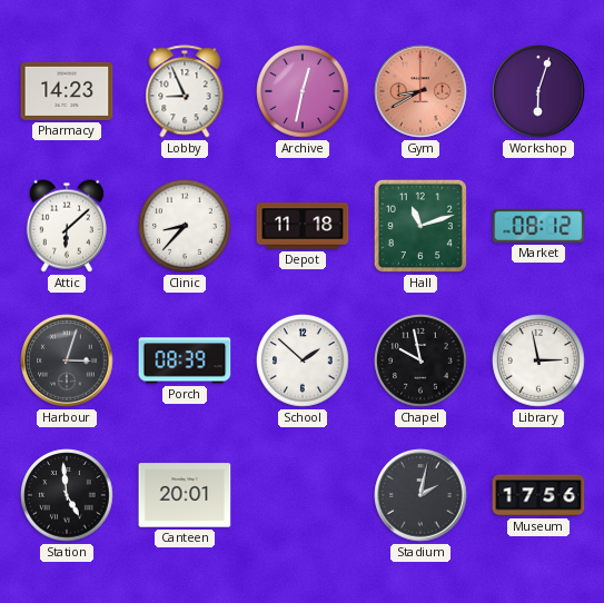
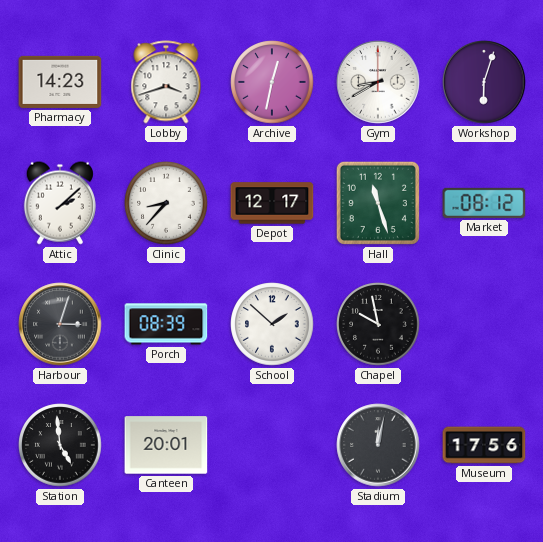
Lobby: 8:56 -> 3:42
Gym dial: salmon -> white
Attic: 6:08 -> 2:08
Depot: 11:18 -> 12:17
Hall: 11:12 -> 11:27
Library: 2:58 -> none
Stadium: 2:02 -> 12:02
